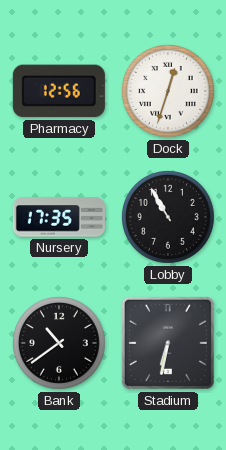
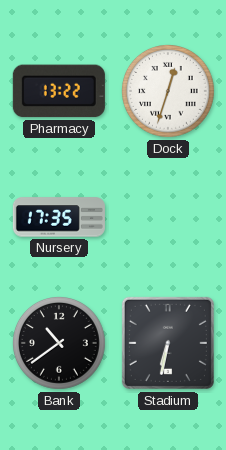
Pharmacy: 12:56 -> 13:22
Lobby: 10:55 -> none
